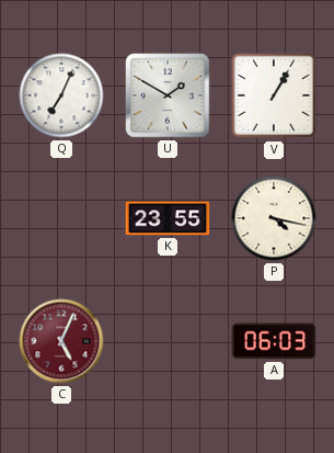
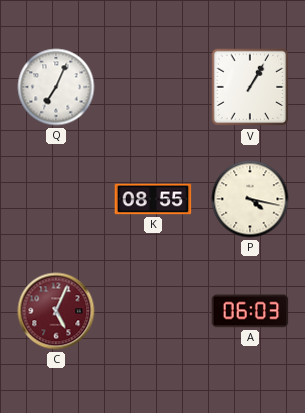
U: 1:50 -> none
K: 23:55 -> 08:55
